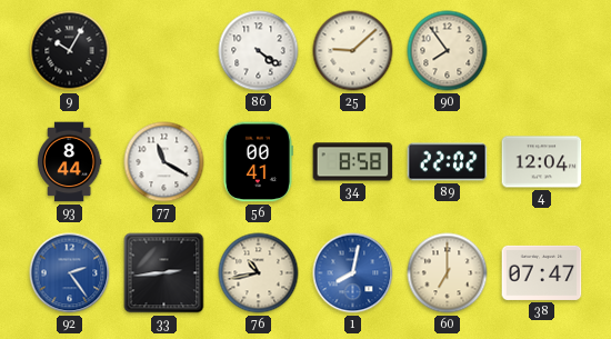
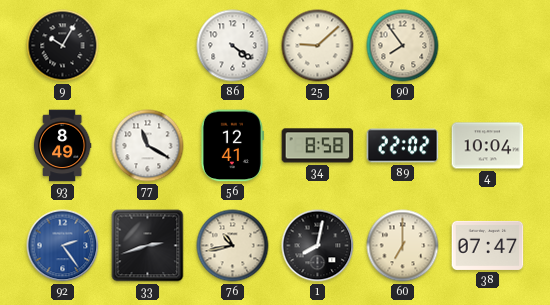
93: 8:44 -> 8:49
56: 00:41 -> 12:41
4: 12:04 -> 10:04
33: 2:44 -> 2:42
1 dial: blue -> black
